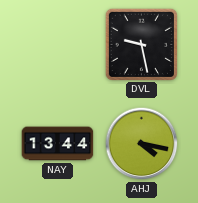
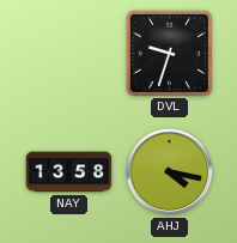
DVL: 9:28 -> 9:33
NAY: 13:44 -> 13:58
